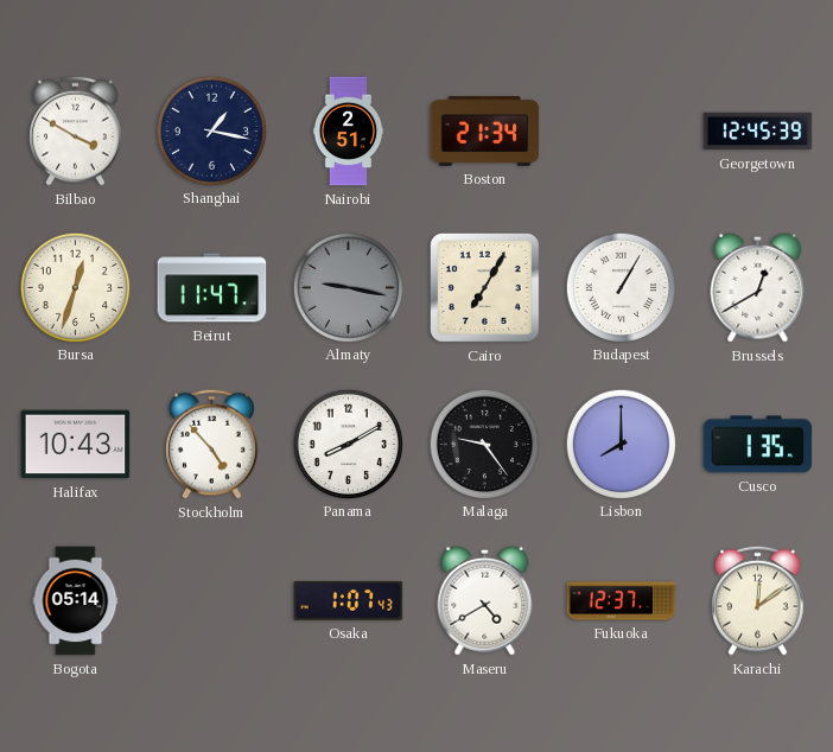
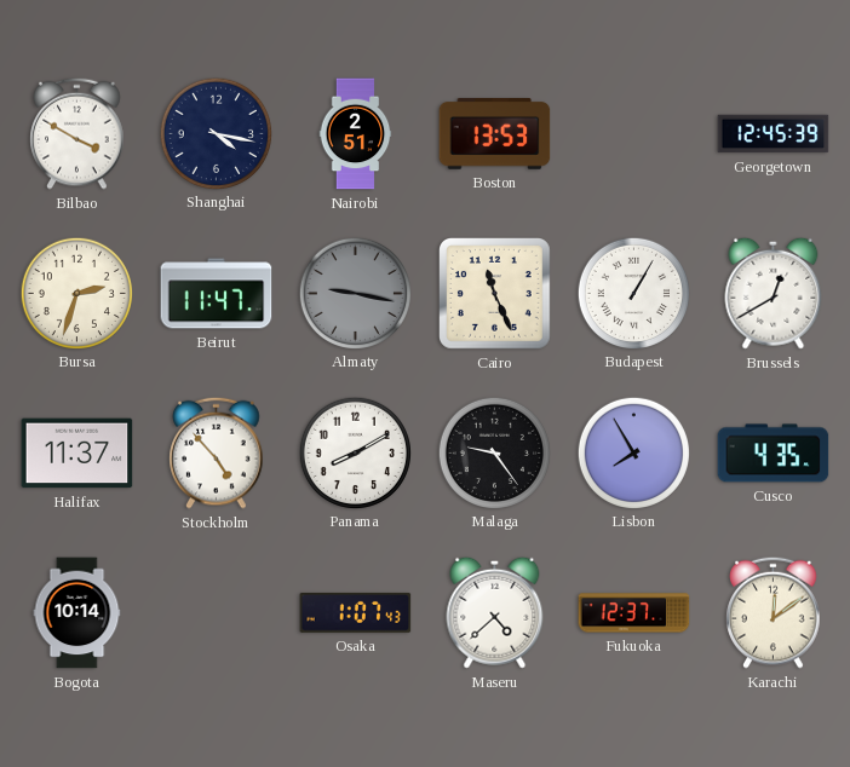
Shanghai: 1:17 -> 4:17
Boston: 21:34 -> 13:53
Bursa: 12:33 -> 2:33
Cairo: 7:05 -> 11:26
Halifax: 10:43 -> 11:37
Lisbon: 8:00 -> 7:55
Cusco: 1:35 -> 4:35
Bogota: 05:14 -> 10:14
Maseru: 4:40 -> 4:38
